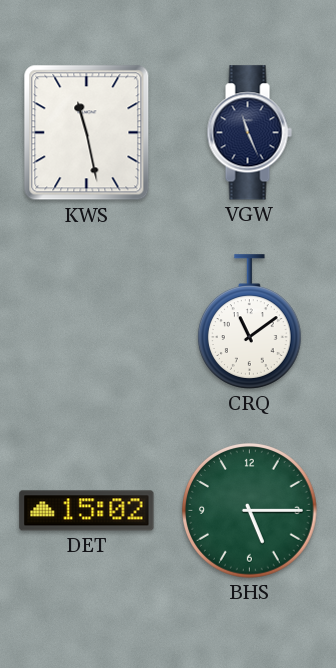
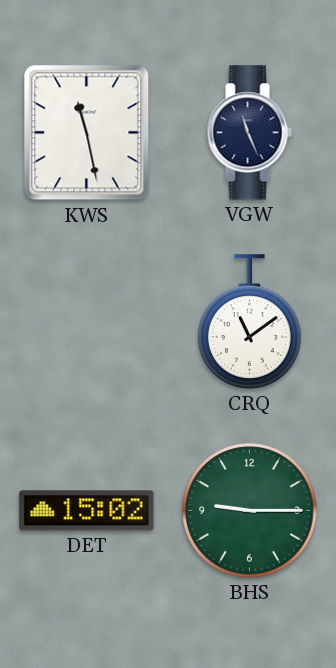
BHS: 5:15 -> 9:15
